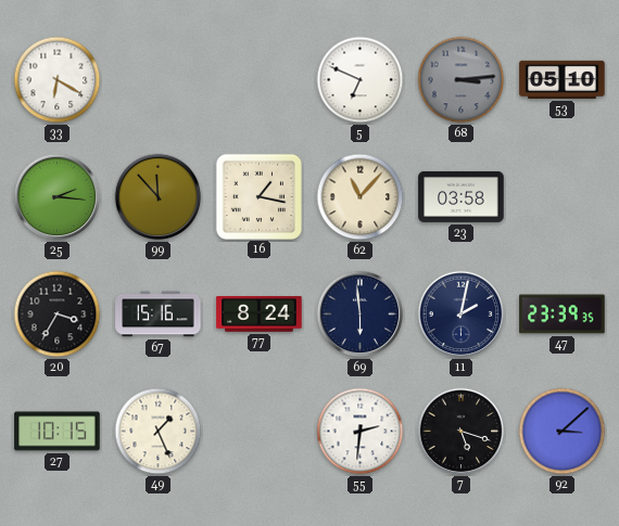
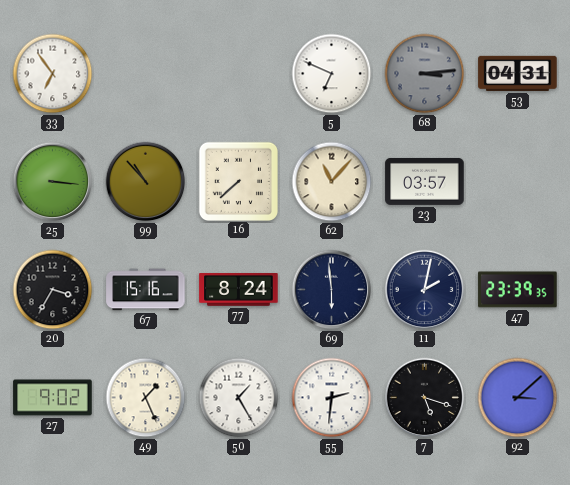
33: 6:20 -> 6:54
53: 05:10 -> 04:31
25: 2:16 -> 3:16
99: 11:53 -> 10:53
16: 1:17 -> 7:38
23: 03:58 -> 03:57
27: 10:15 -> 9:02
50: none -> 1:25
